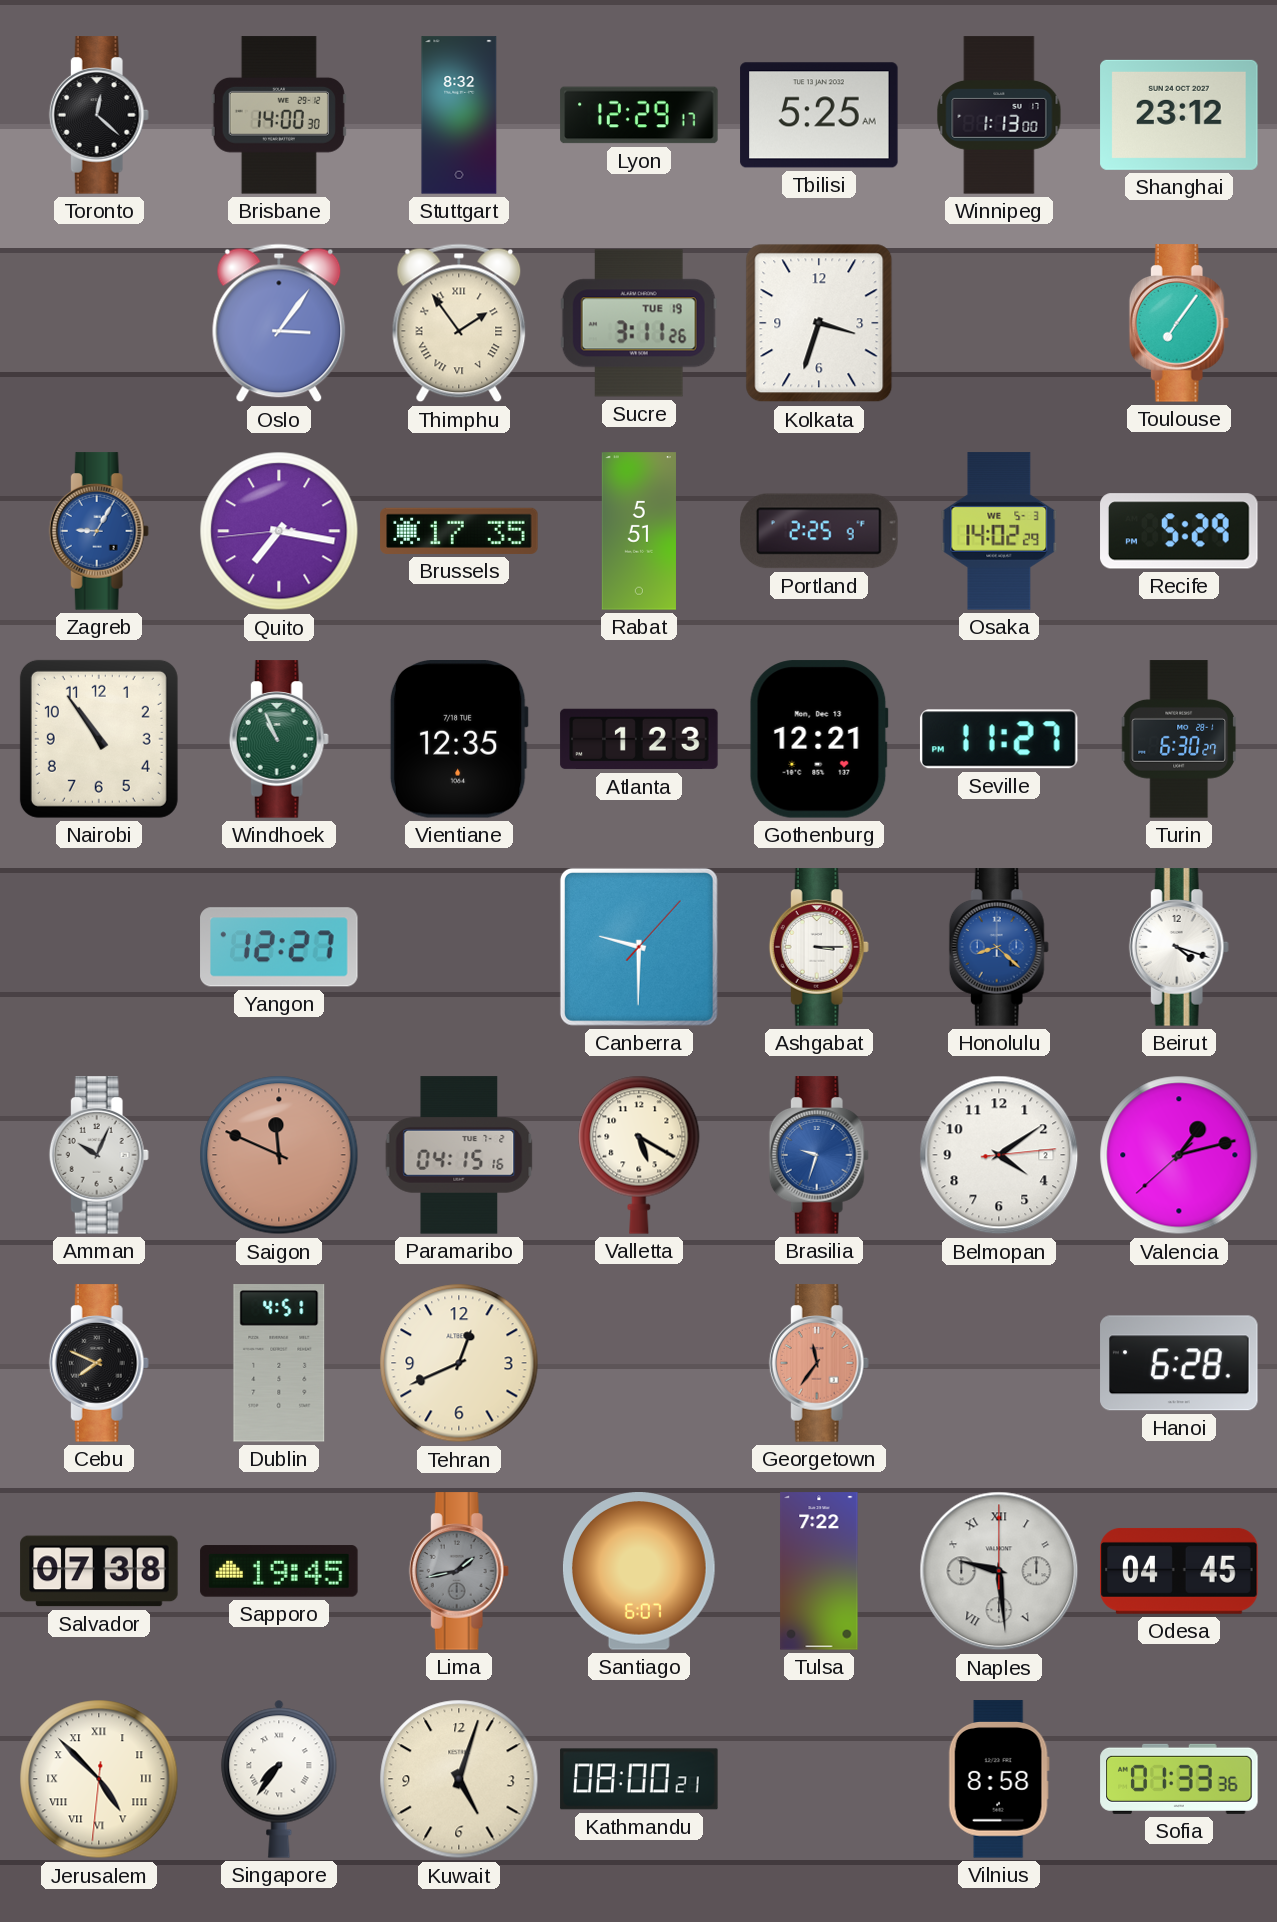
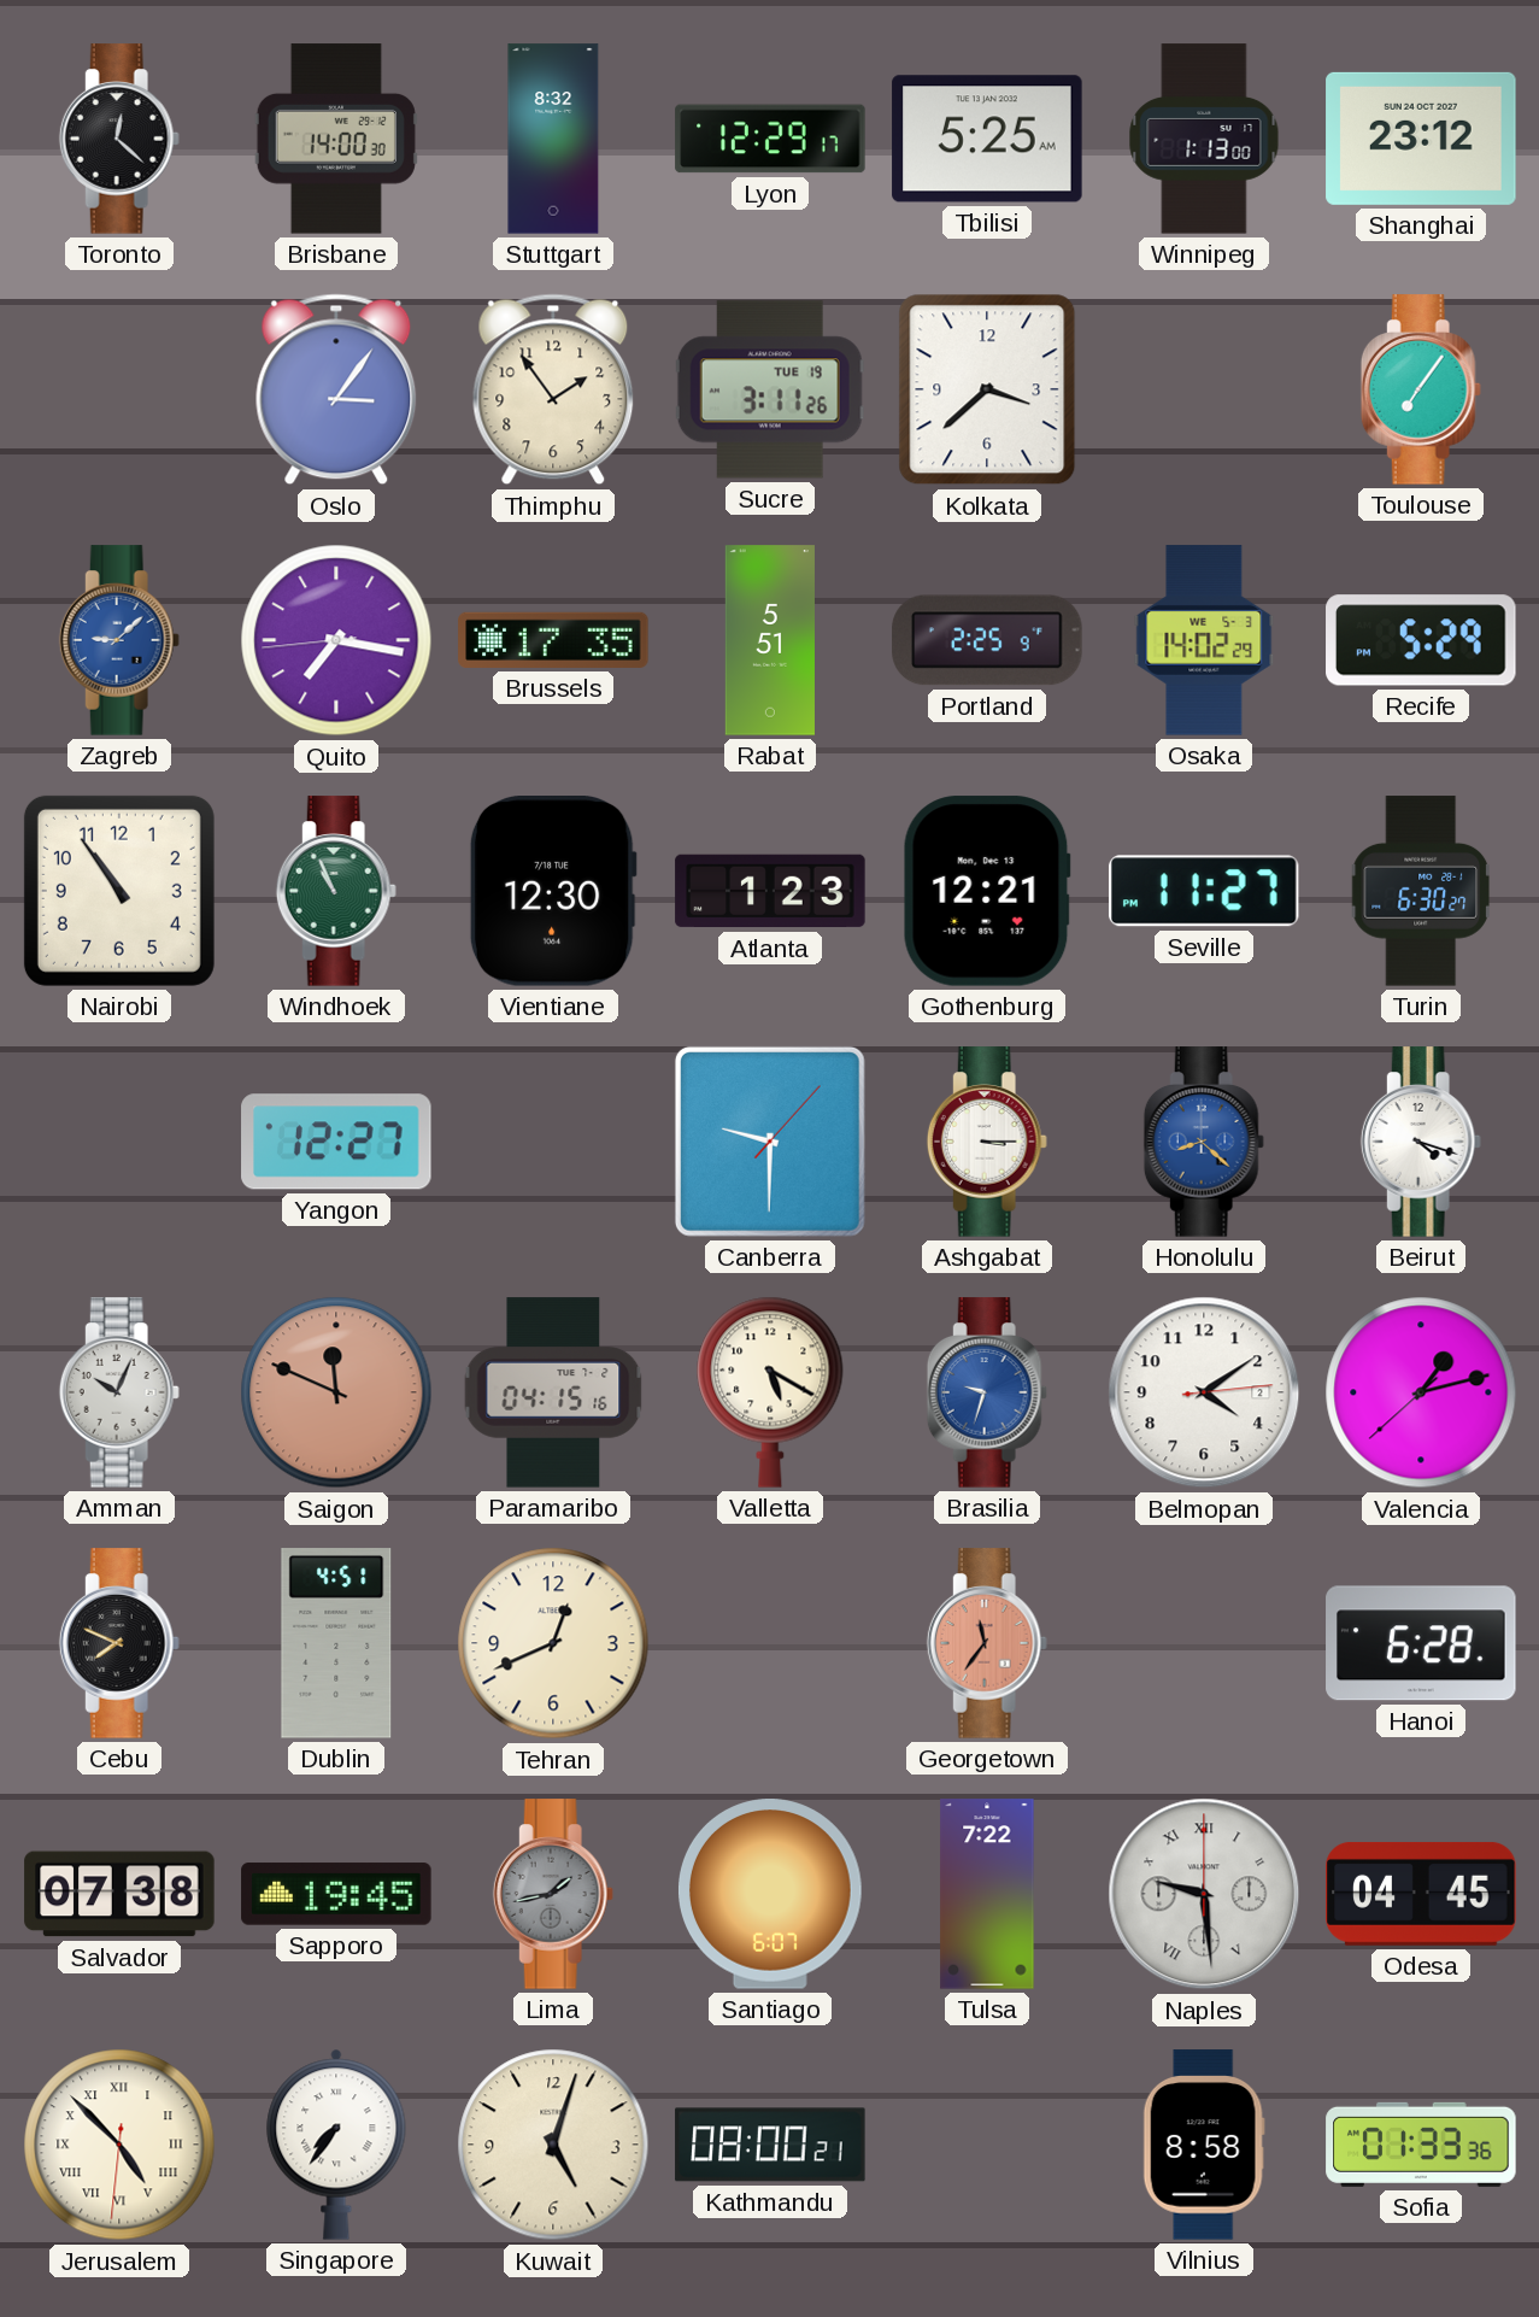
Thimphu numerals: Roman -> Arabic
Kolkata: 3:33 -> 3:38
Zagreb: 9:05 -> 9:08
Vientiane: 12:35 -> 12:30
